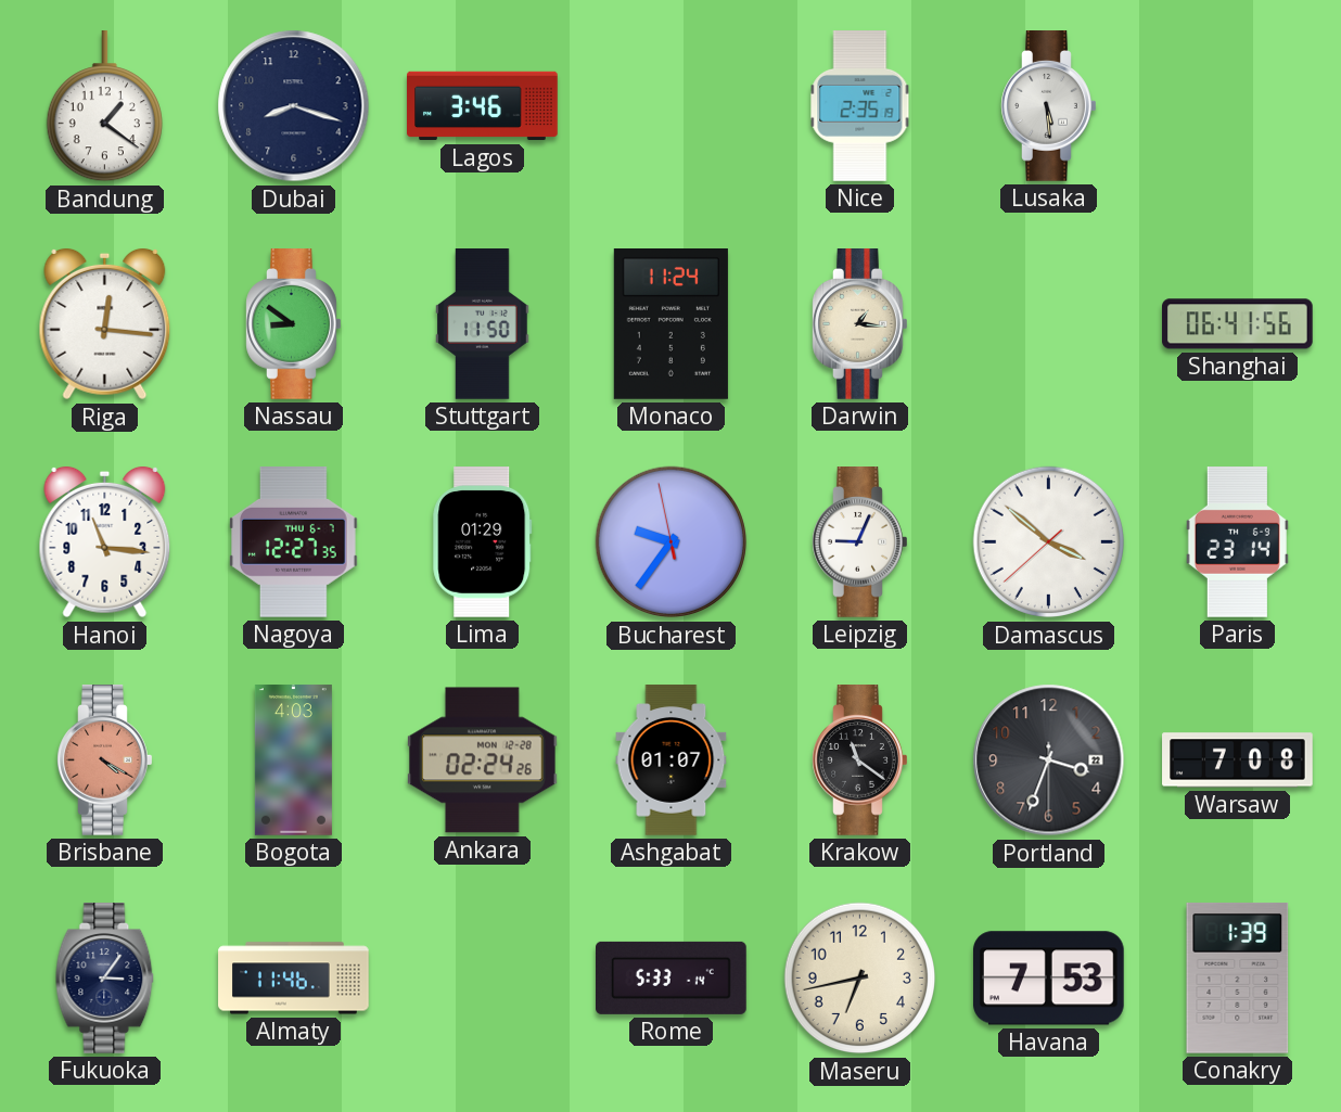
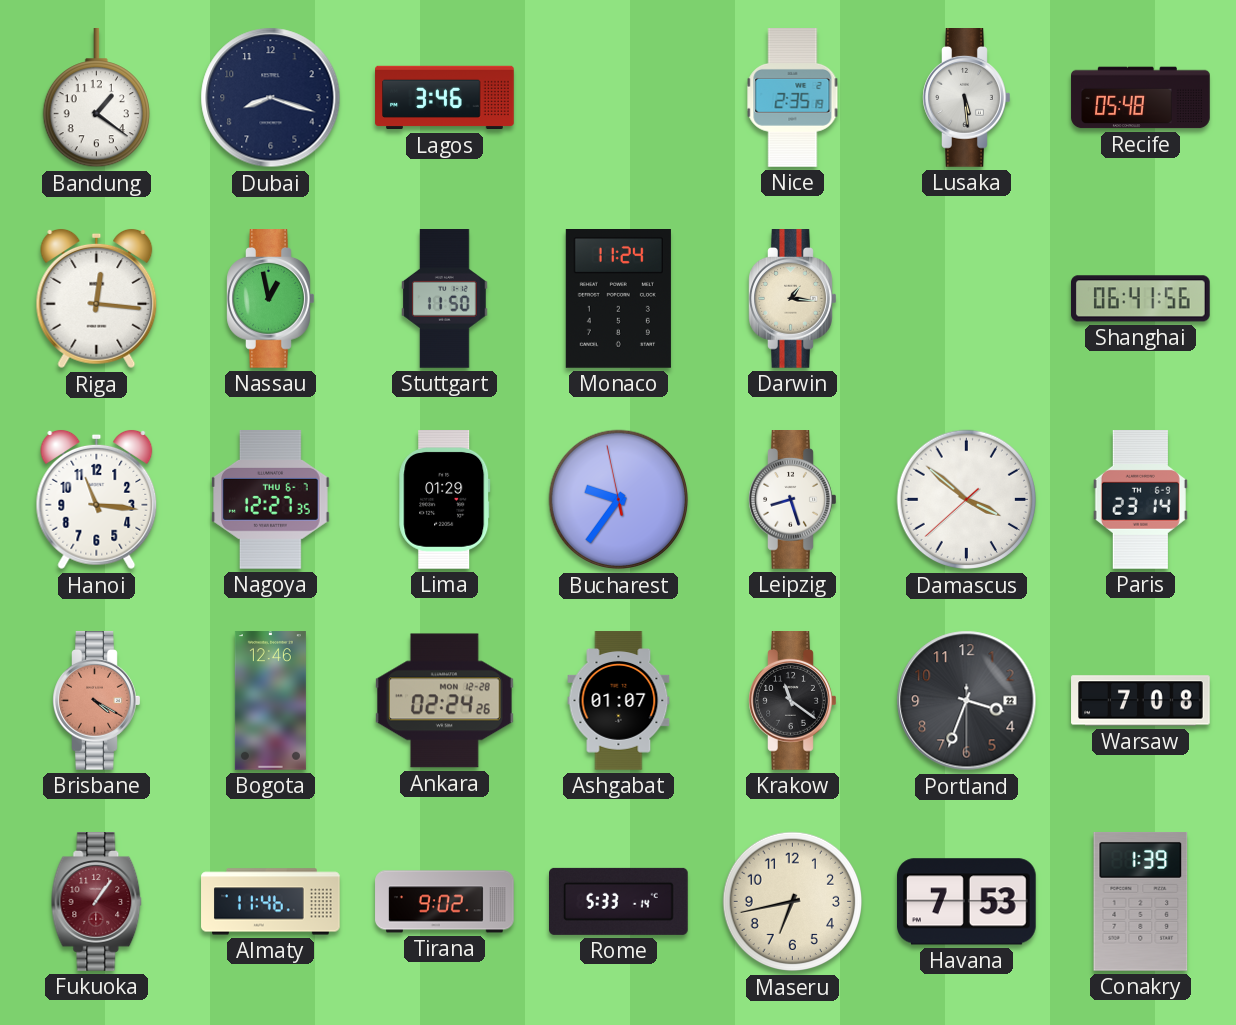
Recife: none -> 05:48
Nassau: 8:51 -> 12:58
Leipzig: 9:04 -> 8:27
Bogota: 4:03 -> 12:46
Fukuoka: 3:06 -> 1:06
Fukuoka dial: navy -> burgundy
Tirana: none -> 9:02
